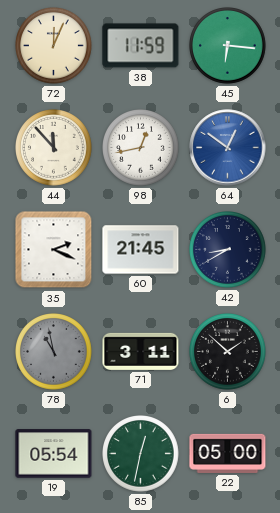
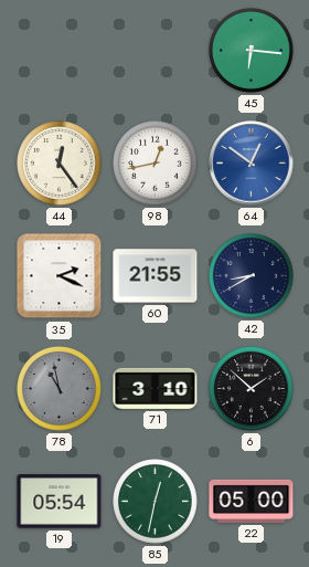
72: 12:04 -> none
38: 11:59 -> none
44: 11:53 -> 12:24
60: 21:45 -> 21:55
71: 3:11 -> 3:10
